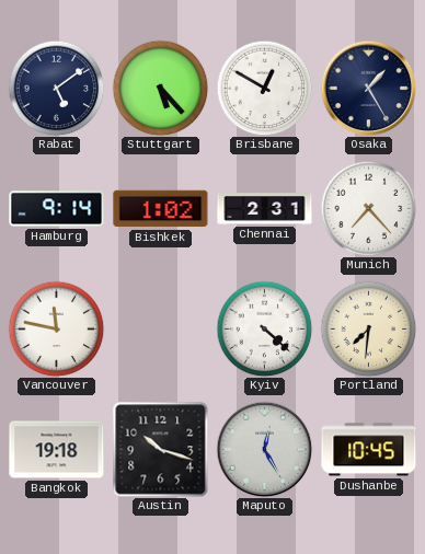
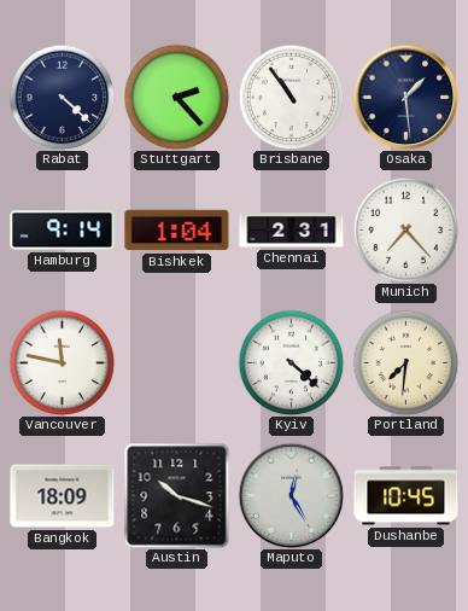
Rabat: 5:09 -> 4:22
Stuttgart: 5:23 -> 2:23
Brisbane: 12:50 -> 10:54
Osaka: 1:25 -> 1:29
Bishkek: 1:02 -> 1:04
Bangkok: 19:18 -> 18:09
